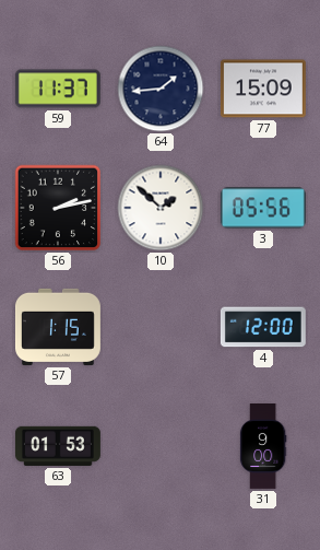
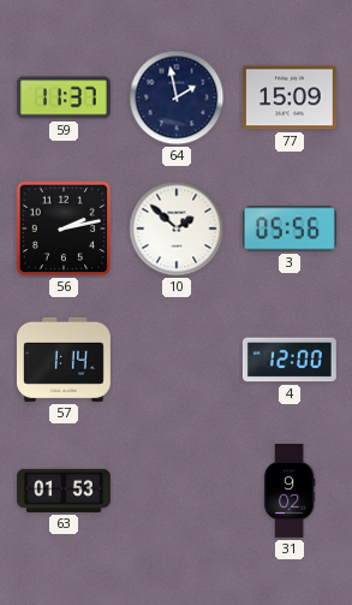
64: 1:44 -> 1:58
57: 1:15 -> 1:14
31: 9:00 -> 9:02
